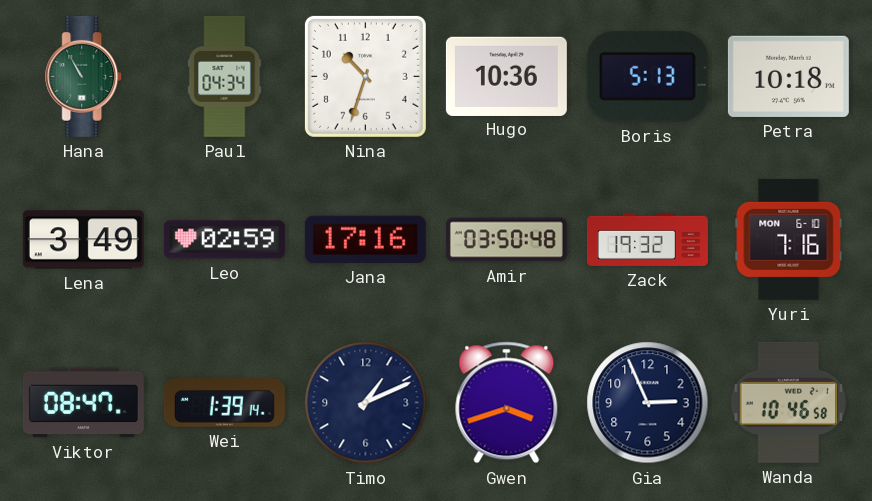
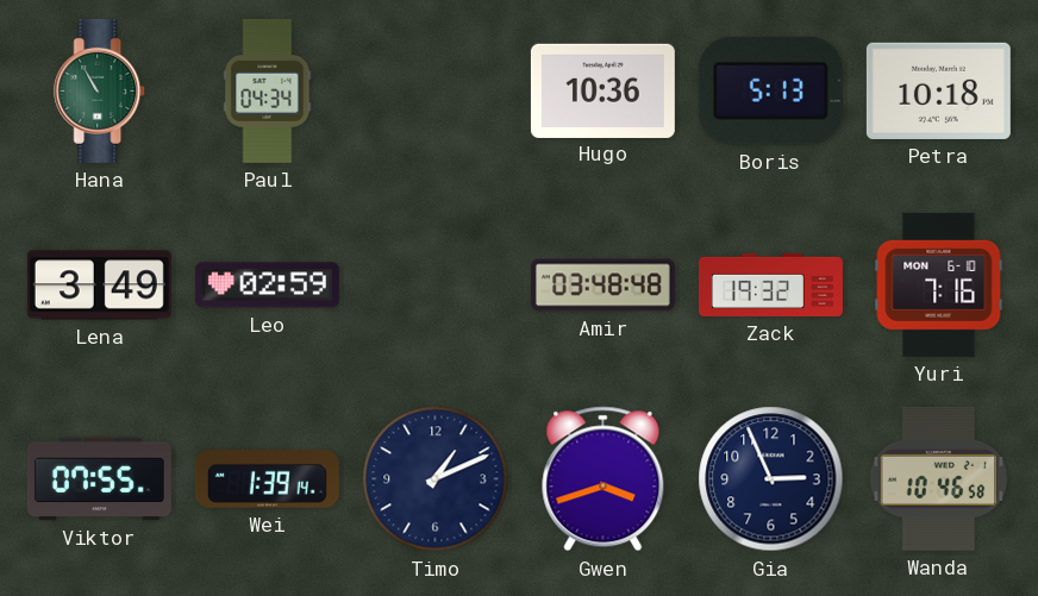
Nina: 10:33 -> none
Jana: 17:16 -> none
Amir: 03:50 -> 03:48
Viktor: 08:47 -> 07:55
